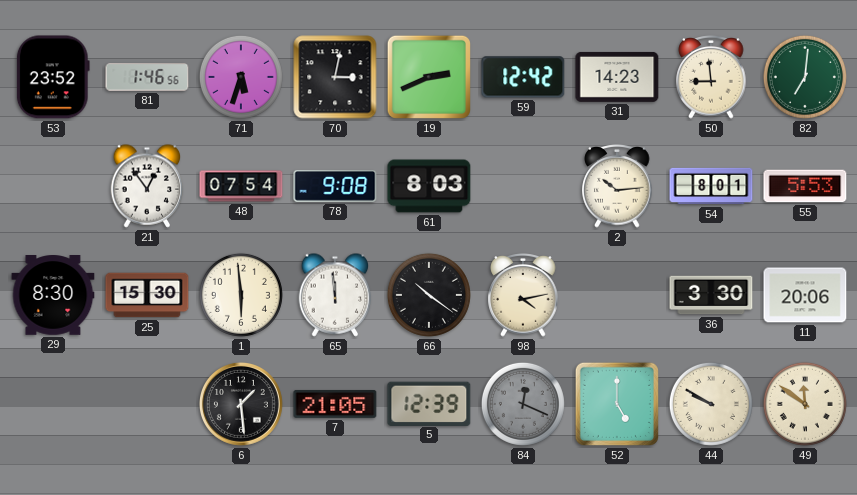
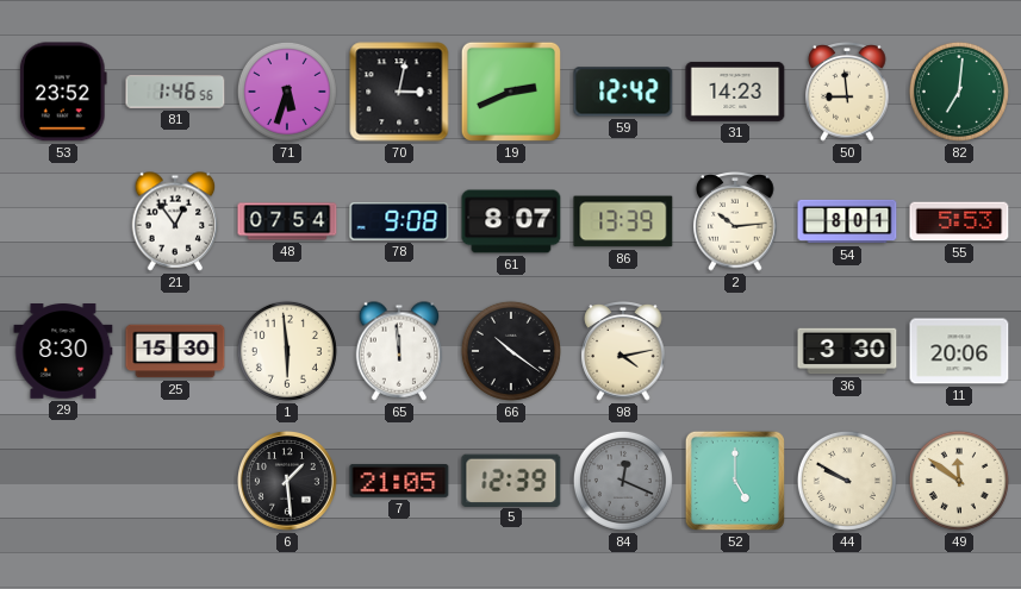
61: 8:03 -> 8:07
86: none -> 13:39
